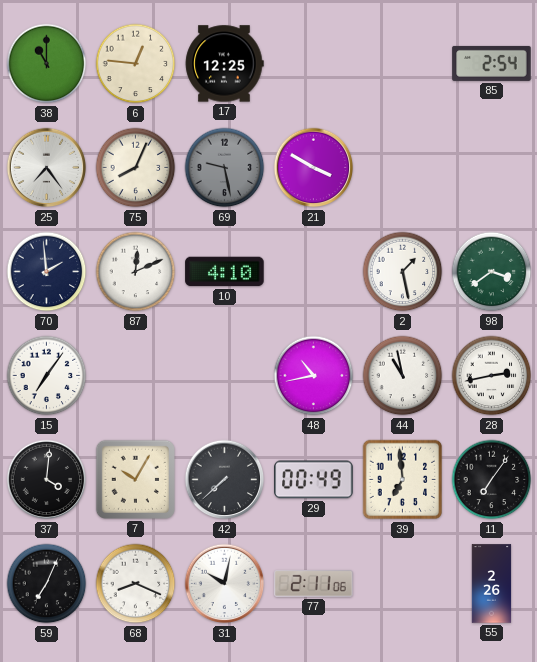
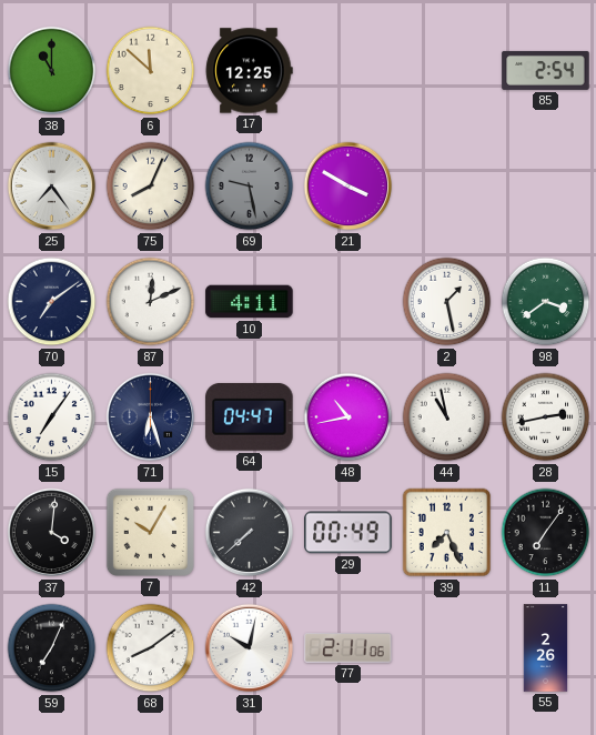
6: 12:46 -> 11:52
70: 1:59 -> 7:09
10: 4:10 -> 4:11
71: none -> 6:27
64: none -> 04:47
39: 6:59 -> 7:26
68: 8:19 -> 8:09
